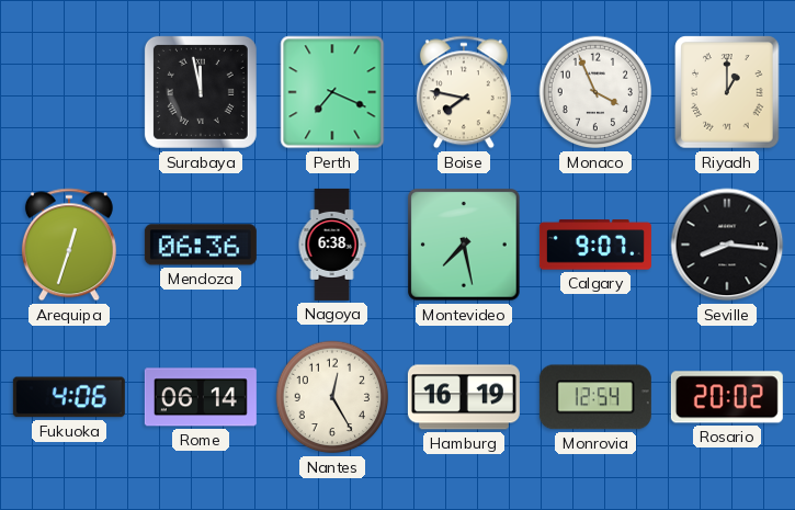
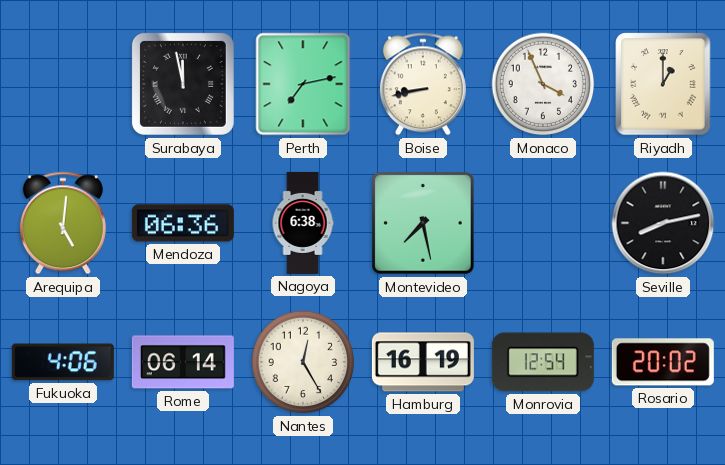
Perth: 7:19 -> 7:13
Boise: 7:47 -> 8:43
Arequipa: 12:33 -> 5:01
Calgary: 9:07 -> none
Seville: 8:16 -> 8:13
